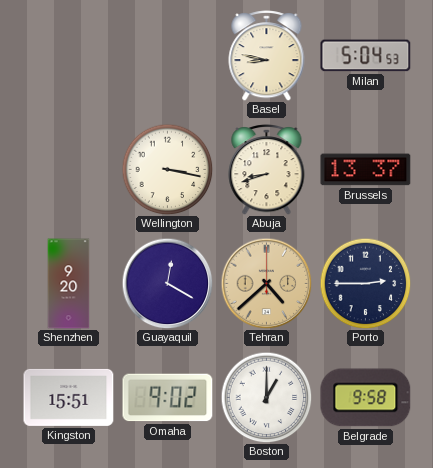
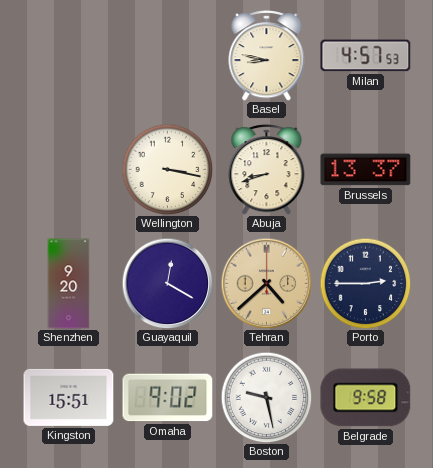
Milan: 5:04 -> 4:57
Boston: 1:00 -> 9:28
